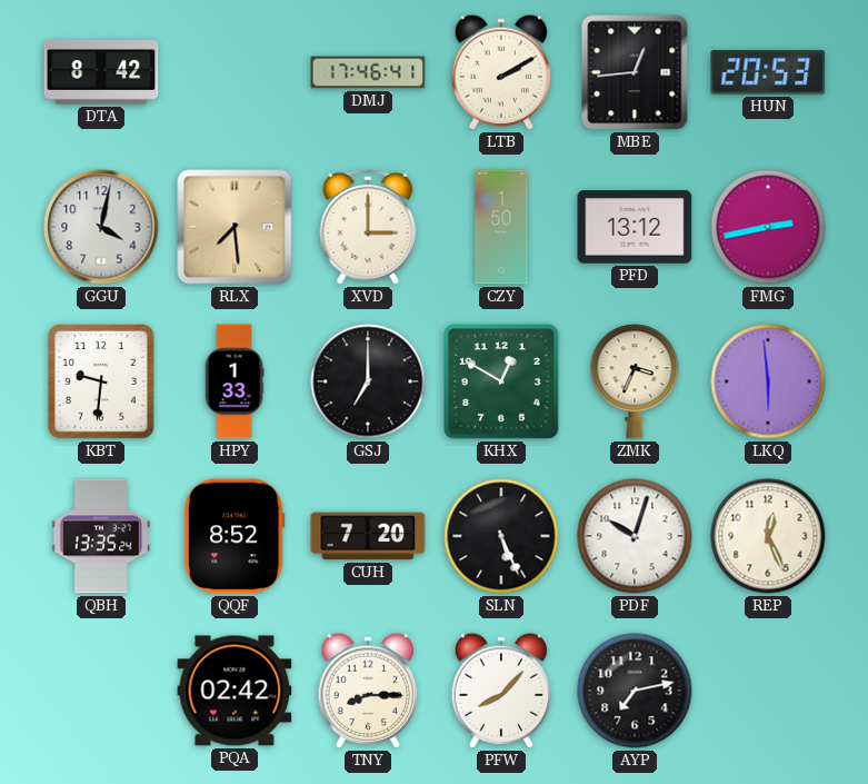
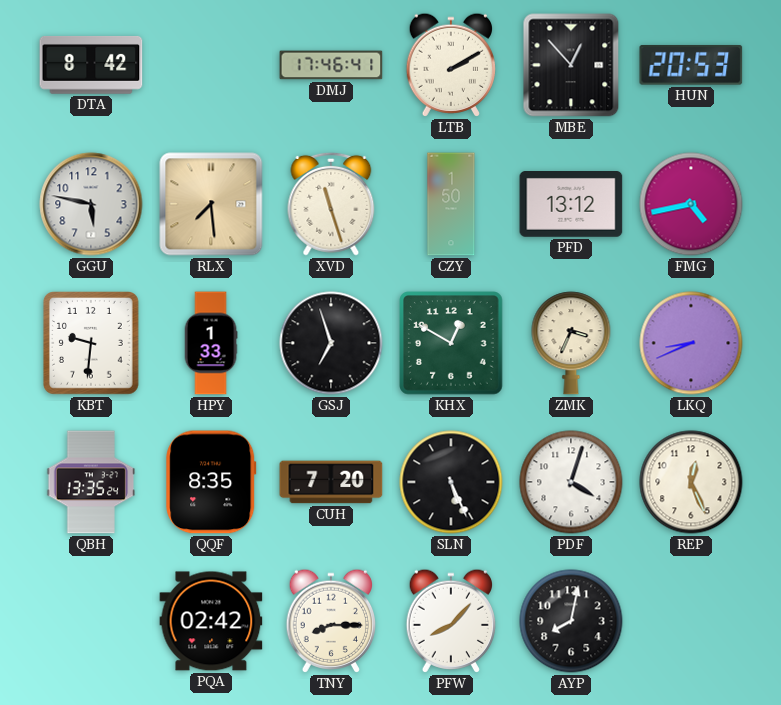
MBE: 12:44 -> 12:53
GGU: 4:02 -> 5:47
XVD: 3:00 -> 11:27
FMG: 2:43 -> 4:43
GSJ: 7:00 -> 6:57
LKQ: 5:59 -> 8:41
QQF: 8:52 -> 8:35
PDF: 10:03 -> 4:03
AYP: 7:13 -> 8:02
